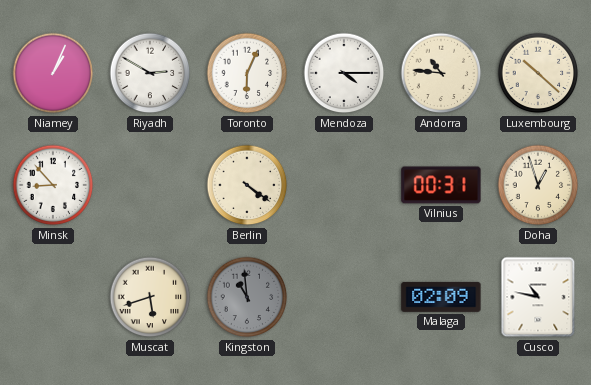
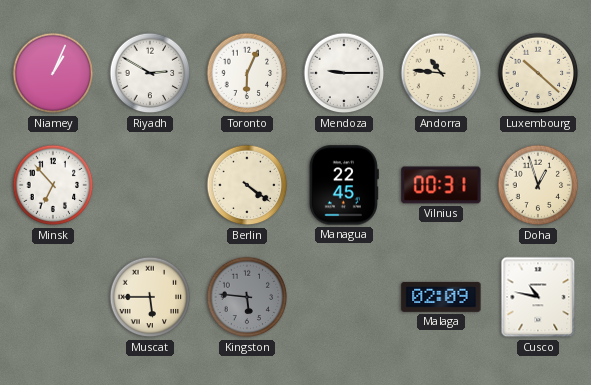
Mendoza: 4:15 -> 9:15
Minsk: 8:53 -> 6:53
Managua: none -> 22:45
Muscat: 5:42 -> 5:45
Kingston: 10:59 -> 5:46
